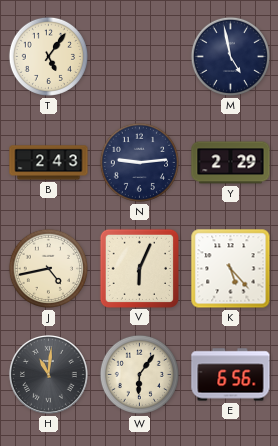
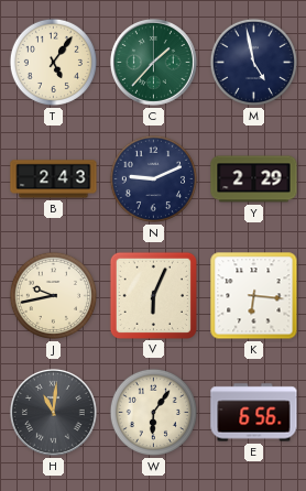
C: none -> 1:37
N: 9:14 -> 9:11
J: 4:43 -> 9:43
K: 5:23 -> 6:16
